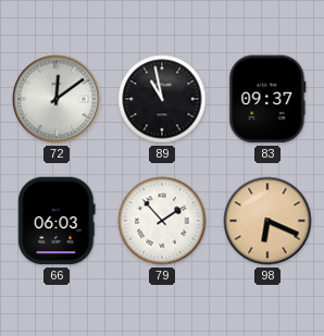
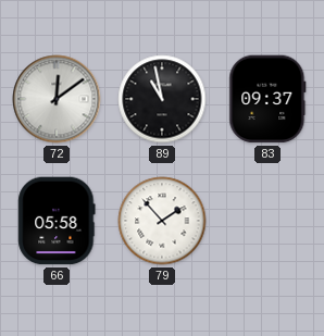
66: 06:03 -> 05:58
98: 6:19 -> none
